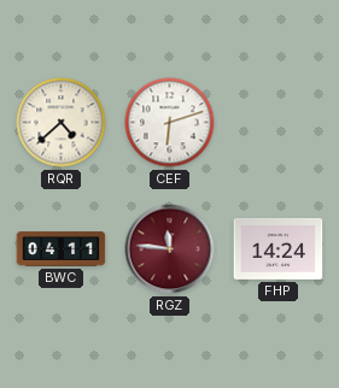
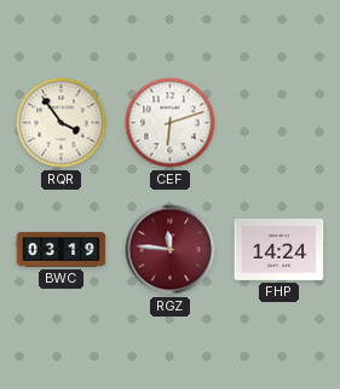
RQR: 4:38 -> 3:54
BWC: 04:11 -> 03:19
